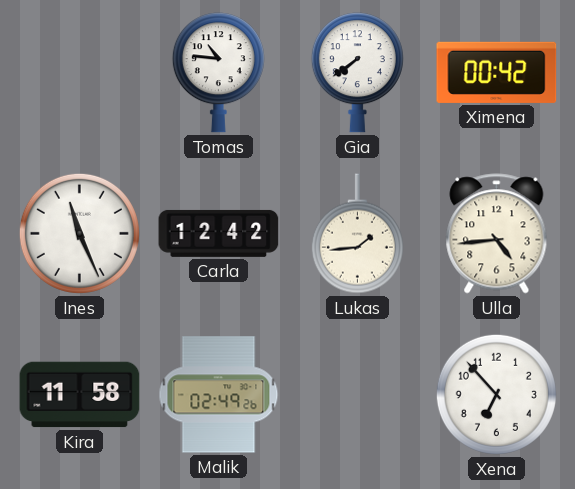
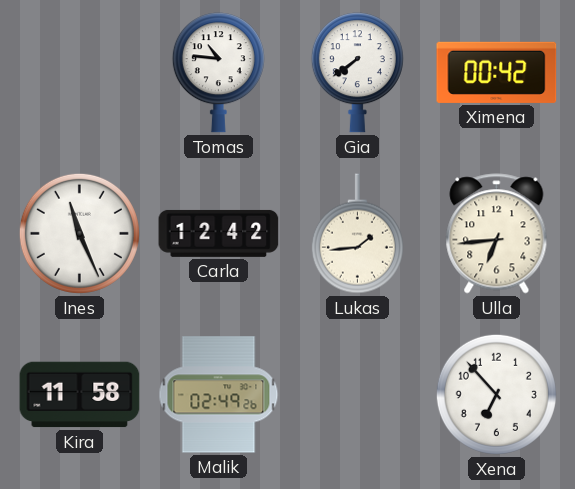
Ulla: 4:44 -> 6:44
